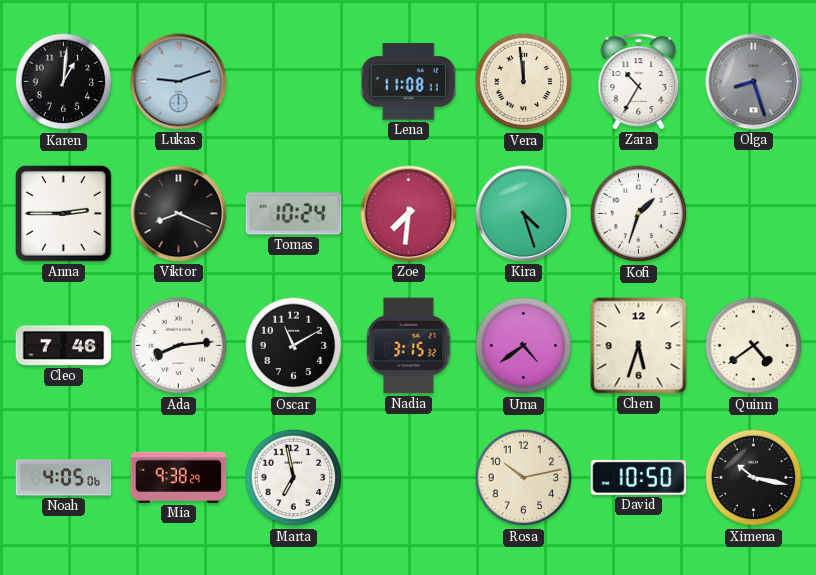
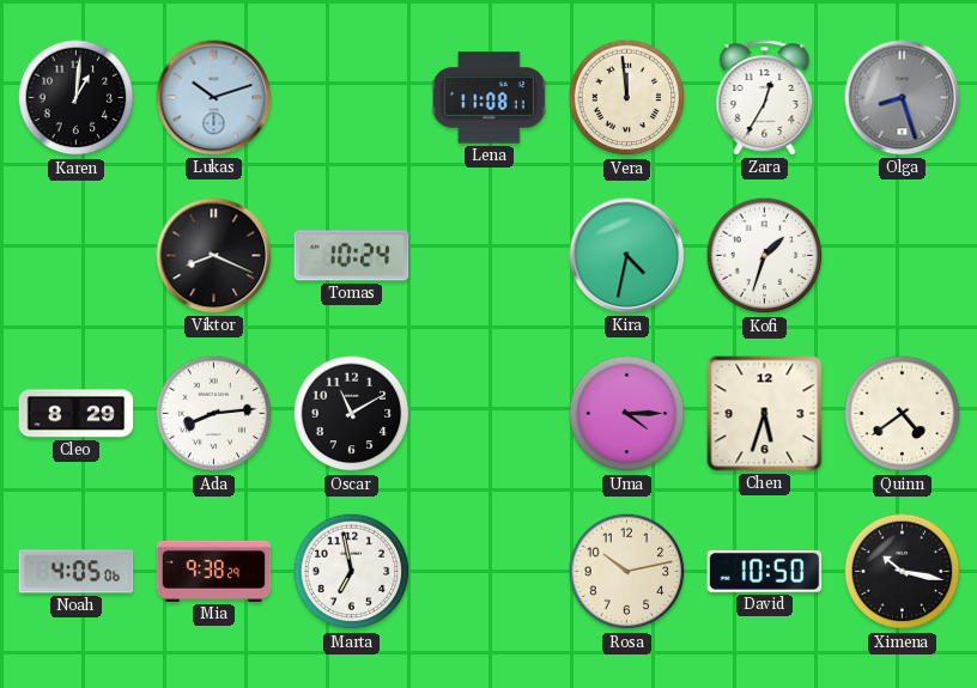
Lukas: 9:12 -> 10:12
Zara: 10:35 -> 12:35
Anna: 2:45 -> none
Zoe: 7:31 -> none
Kira: 4:27 -> 4:32
Cleo: 7:46 -> 8:29
Nadia: 3:15 -> none
Uma: 4:39 -> 4:15
